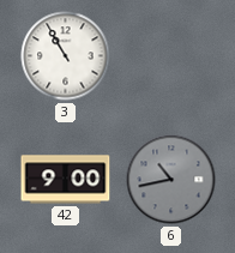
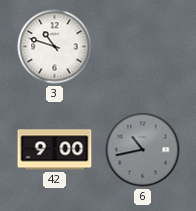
3: 10:55 -> 10:48
